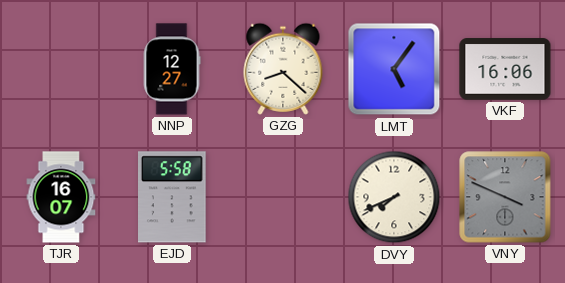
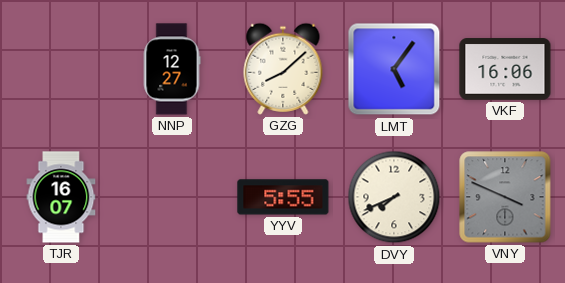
GZG: 8:22 -> 8:08
EJD: 5:58 -> none
YYV: none -> 5:55
